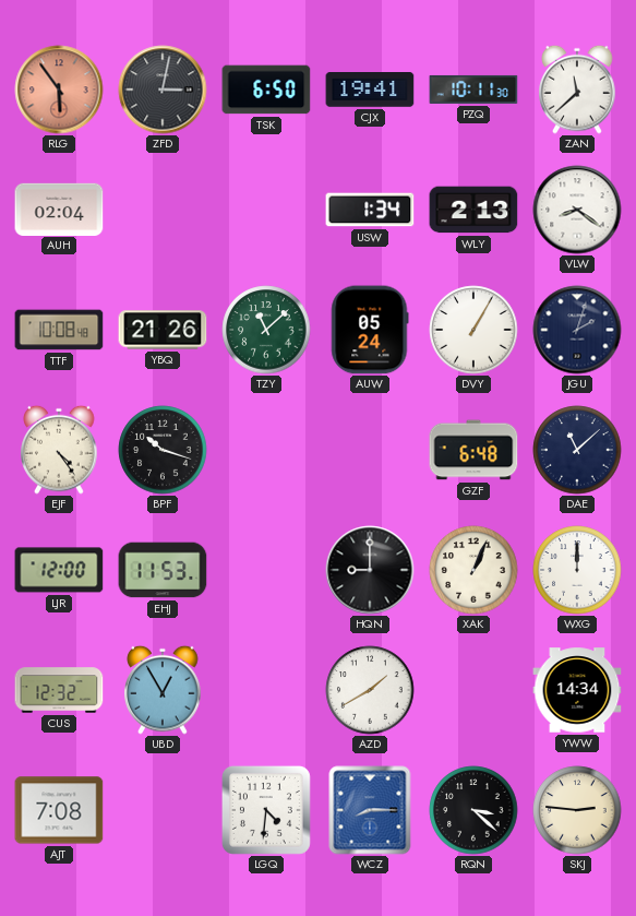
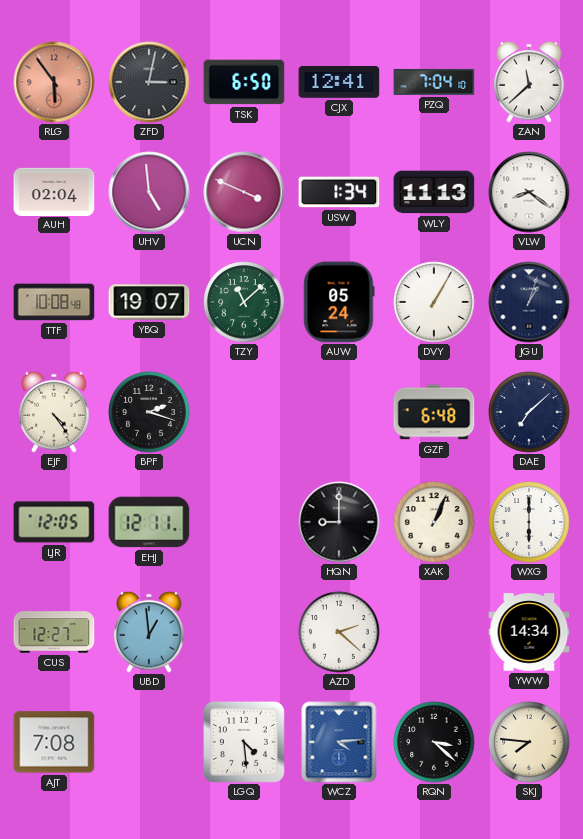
CJX: 19:41 -> 12:41
PZQ: 10:11 -> 7:04
UHV: none -> 4:59
UCN: none -> 3:49
WLY: 2:13 -> 11:13
YBQ: 21:26 -> 19:07
JGU: 2:03 -> 1:03
BPF: 10:18 -> 2:18
DAE: 11:08 -> 7:08
LJR: 12:00 -> 12:05
EHJ: 11:53 -> 12:11
WXG: 12:00 -> 6:00
CUS: 12:32 -> 12:27
UBD: 12:55 -> 12:59
AZD: 1:40 -> 2:22
LGQ: 4:31 -> 4:29
WCZ: 8:15 -> 4:14
SKJ: 2:46 -> 7:46
